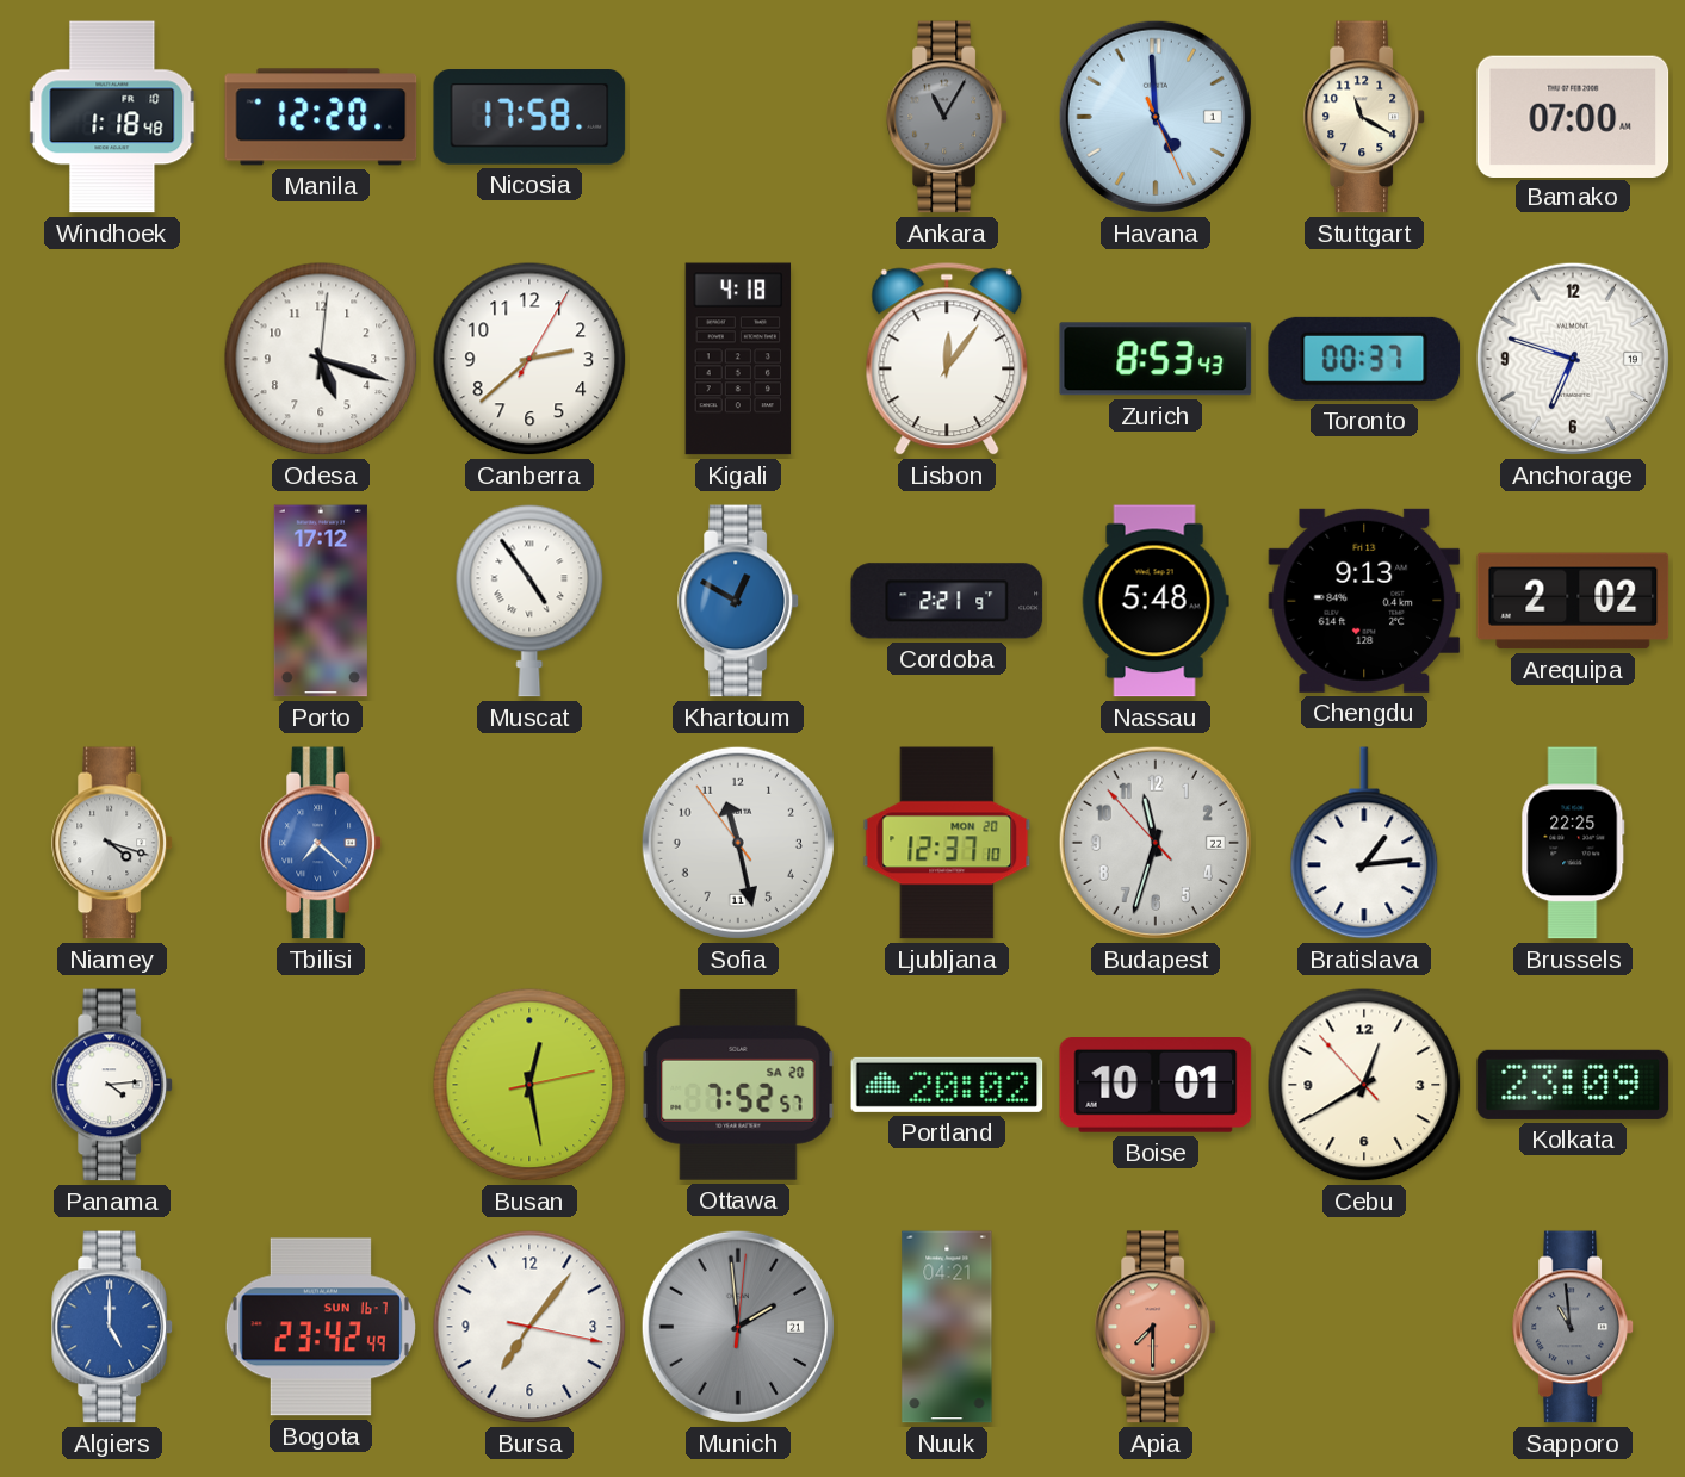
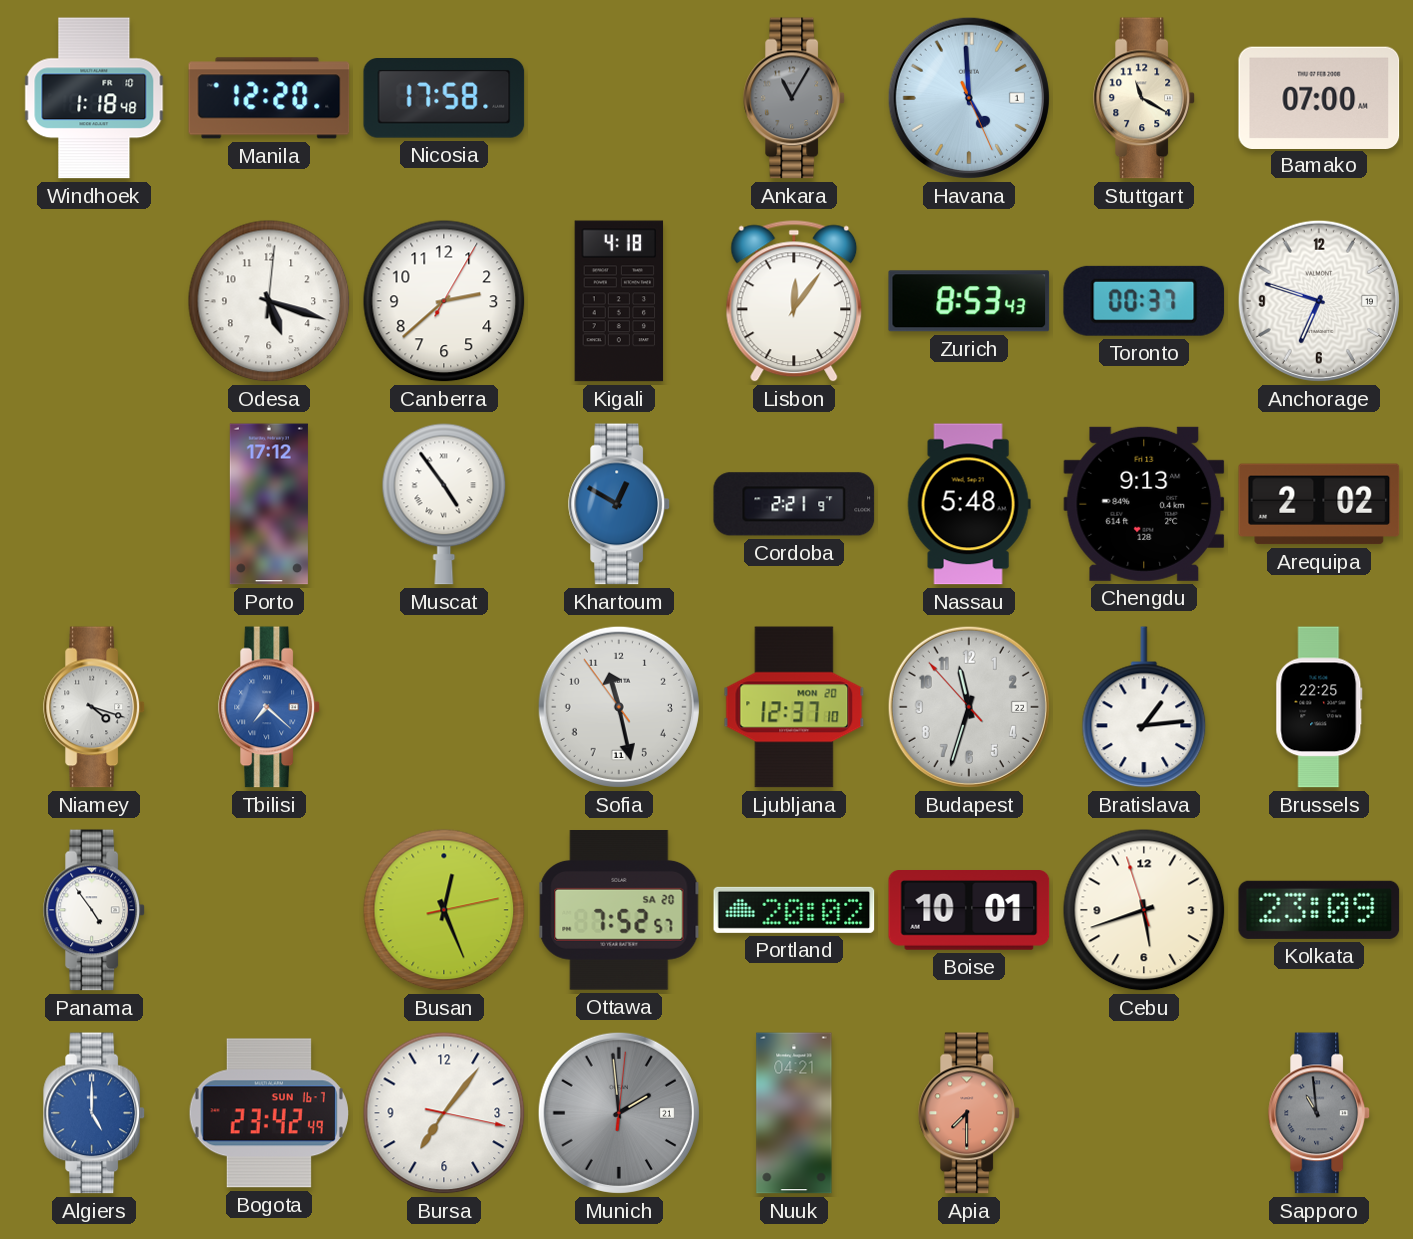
Panama: 4:14 -> 4:54
Busan: 12:28 -> 12:26
Cebu: 12:39 -> 5:41
